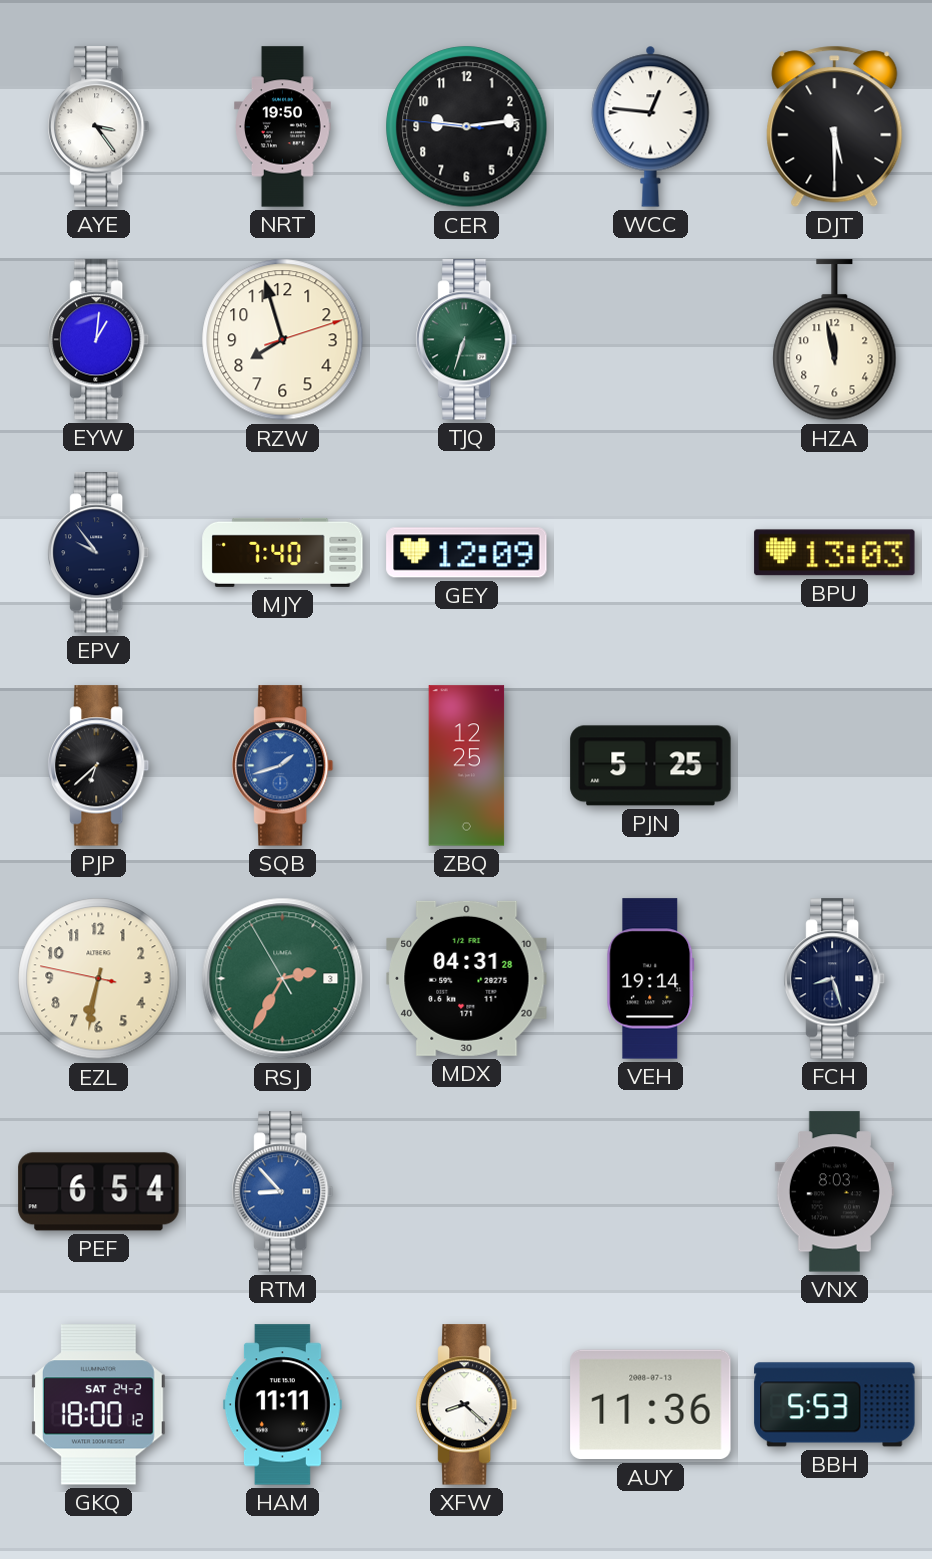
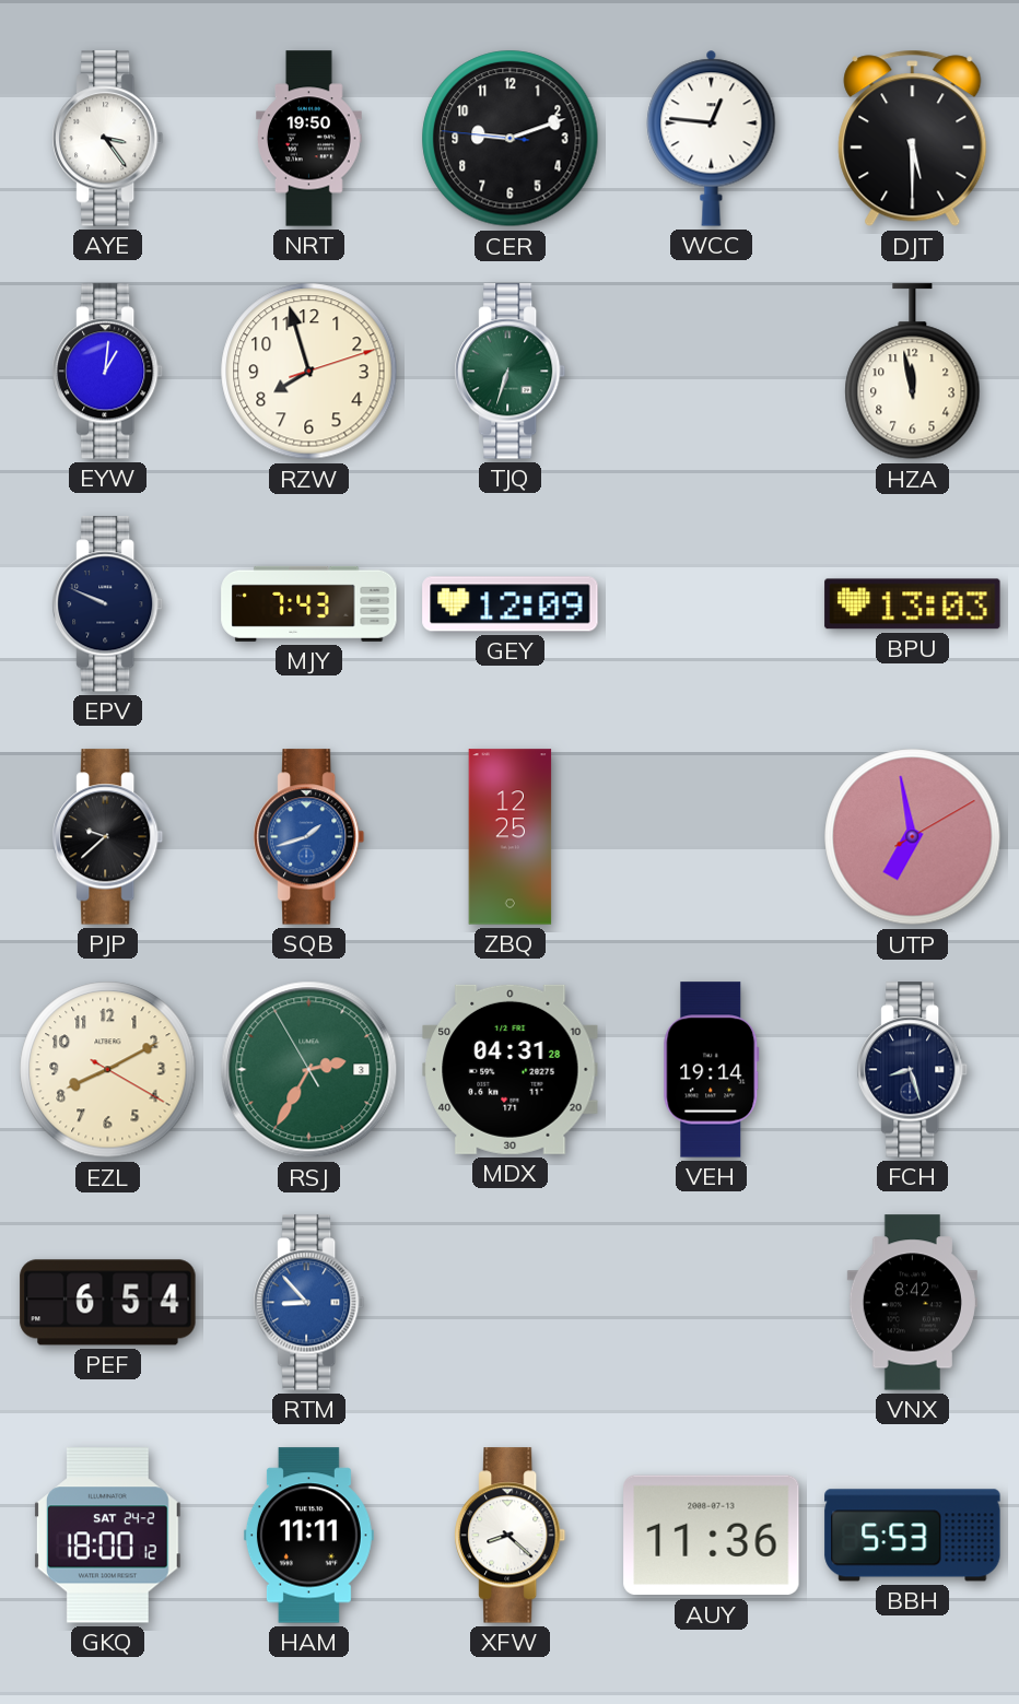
CER: 9:13 -> 9:11
EPV: 9:54 -> 9:49
MJY: 7:40 -> 7:43
PJP: 6:38 -> 9:38
PJN: 5:25 -> none
UTP: none -> 6:58
EZL: 6:31 -> 8:10
VNX: 8:03 -> 8:42
